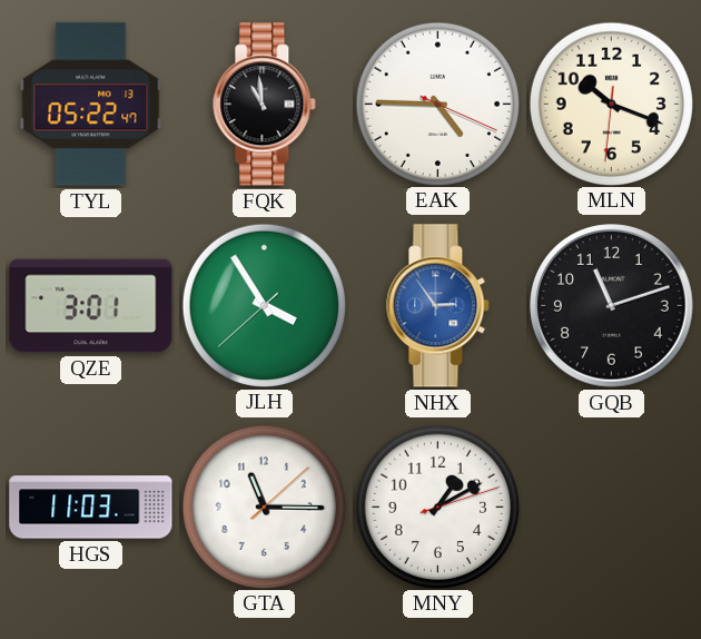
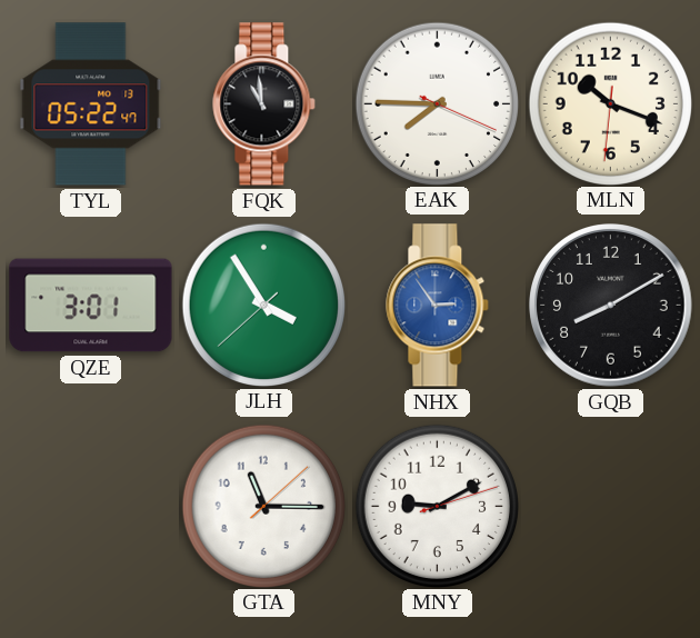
EAK: 4:45 -> 7:45
GQB: 11:12 -> 8:10
HGS: 11:03 -> none
MNY: 1:10 -> 9:10
